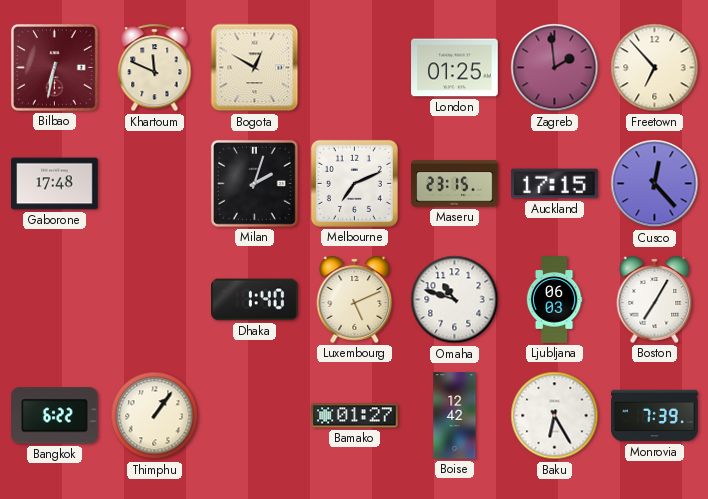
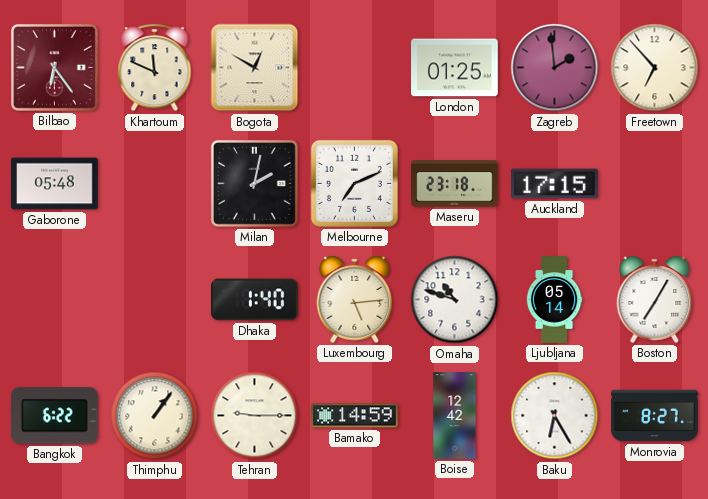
Bilbao: 6:32 -> 6:24
Gaborone: 17:48 -> 05:48
Milan: 2:03 -> 2:02
Maseru: 23:15 -> 23:18
Cusco: 12:23 -> none
Luxembourg: 5:11 -> 5:14
Ljubljana: 06:03 -> 05:14
Tehran: none -> 9:15
Bamako: 01:27 -> 14:59
Monrovia: 7:39 -> 8:27
